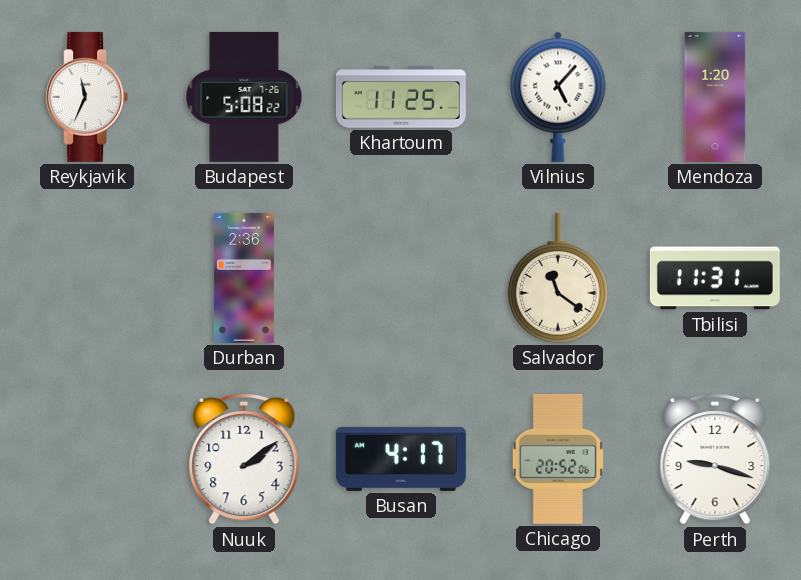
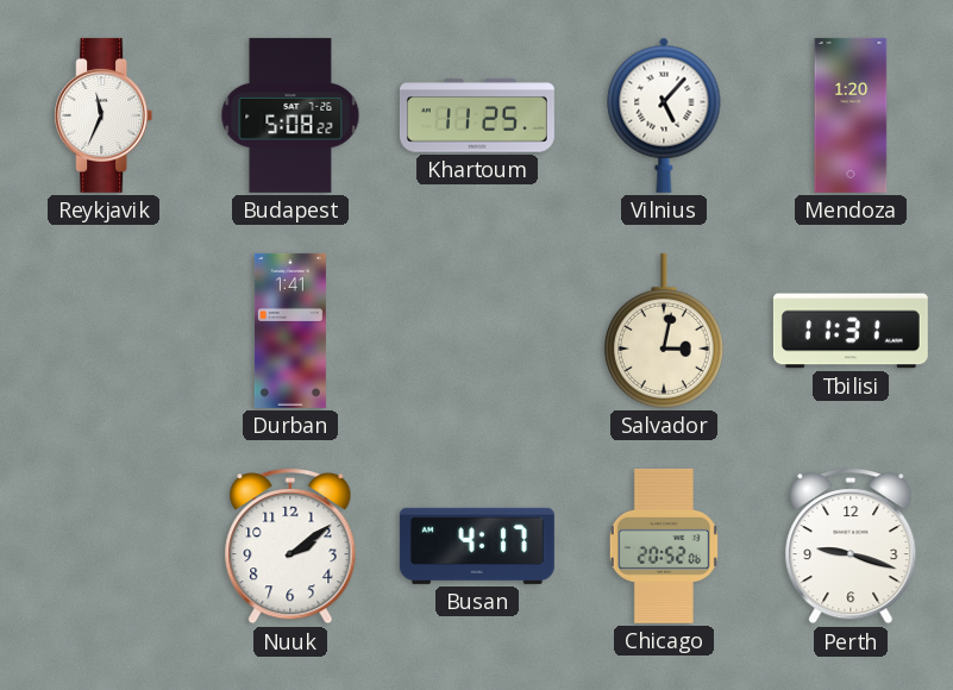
Durban: 2:36 -> 1:41
Salvador: 11:21 -> 3:02
